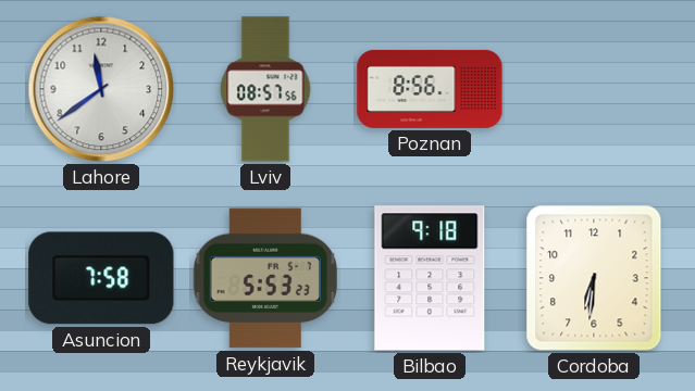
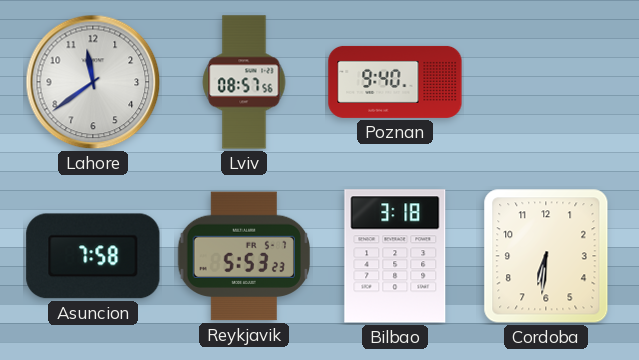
Poznan: 8:56 -> 9:40
Bilbao: 9:18 -> 3:18
